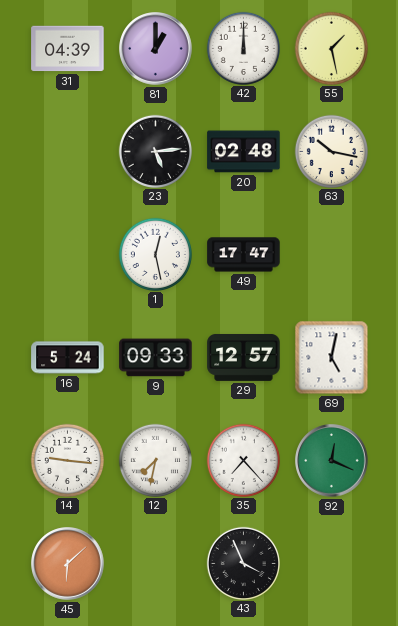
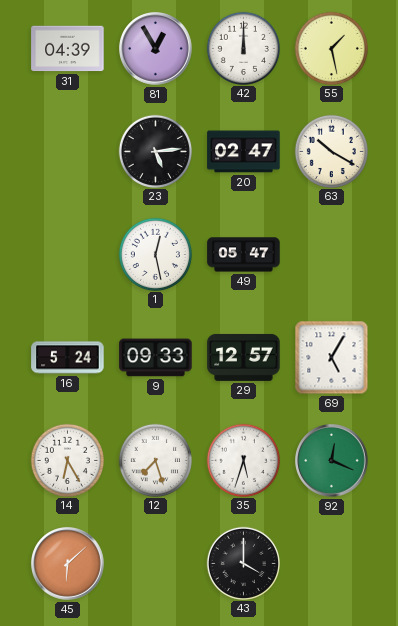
81: 1:00 -> 12:55
20: 02:48 -> 02:47
63: 10:17 -> 10:20
49: 17:47 -> 05:47
69: 5:02 -> 5:05
14: 9:16 -> 6:25
12: 7:32 -> 7:27
35: 7:23 -> 5:33
43: 3:56 -> 4:00
